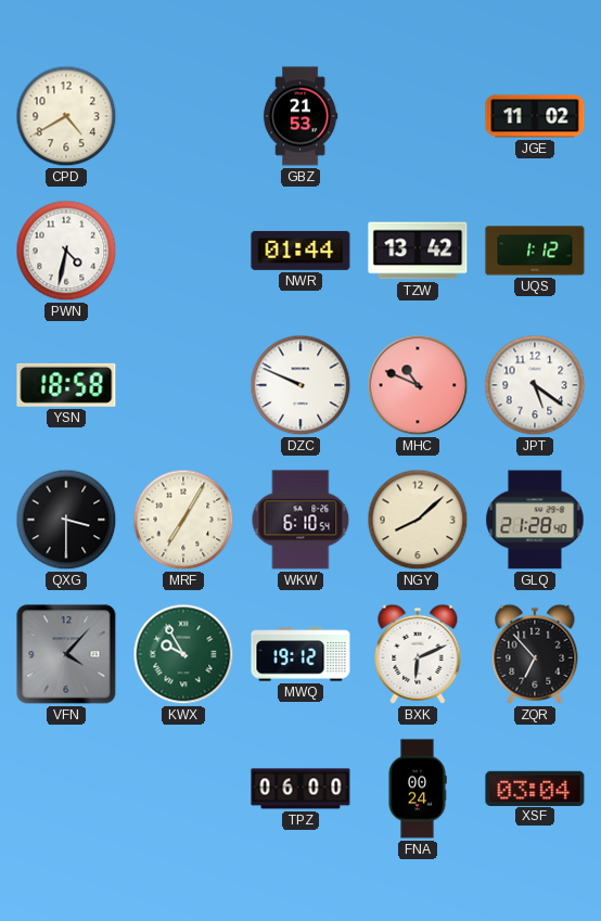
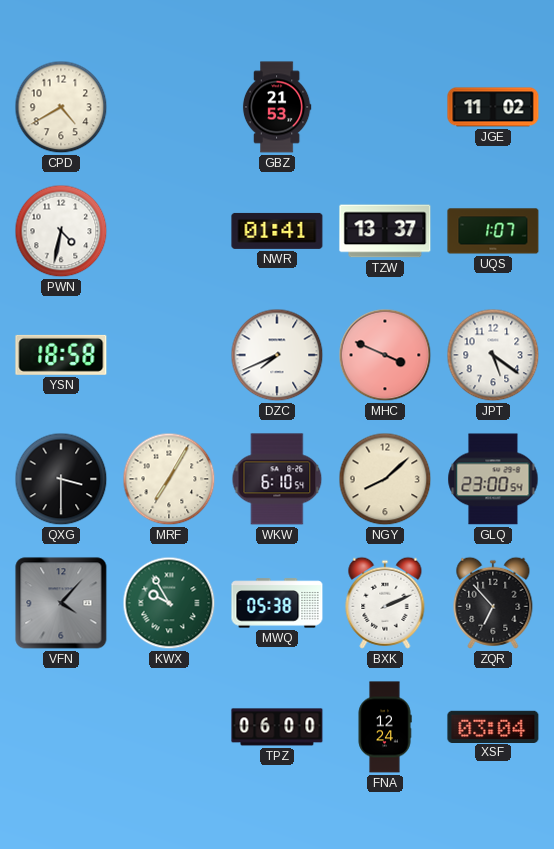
NWR: 01:44 -> 01:41
TZW: 13:42 -> 13:37
UQS: 1:12 -> 1:07
DZC: 9:49 -> 7:41
MHC: 10:49 -> 3:49
GLQ: 21:28 -> 23:00
MWQ: 19:12 -> 05:38
BXK: 6:11 -> 2:11
FNA: 00:24 -> 12:24
